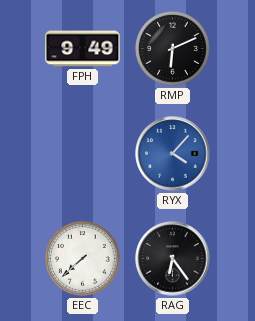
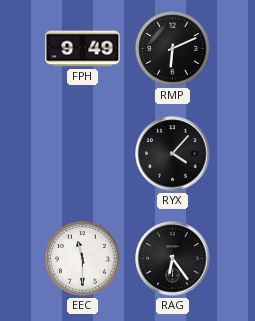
RYX dial: blue -> black
EEC: 7:38 -> 11:30
